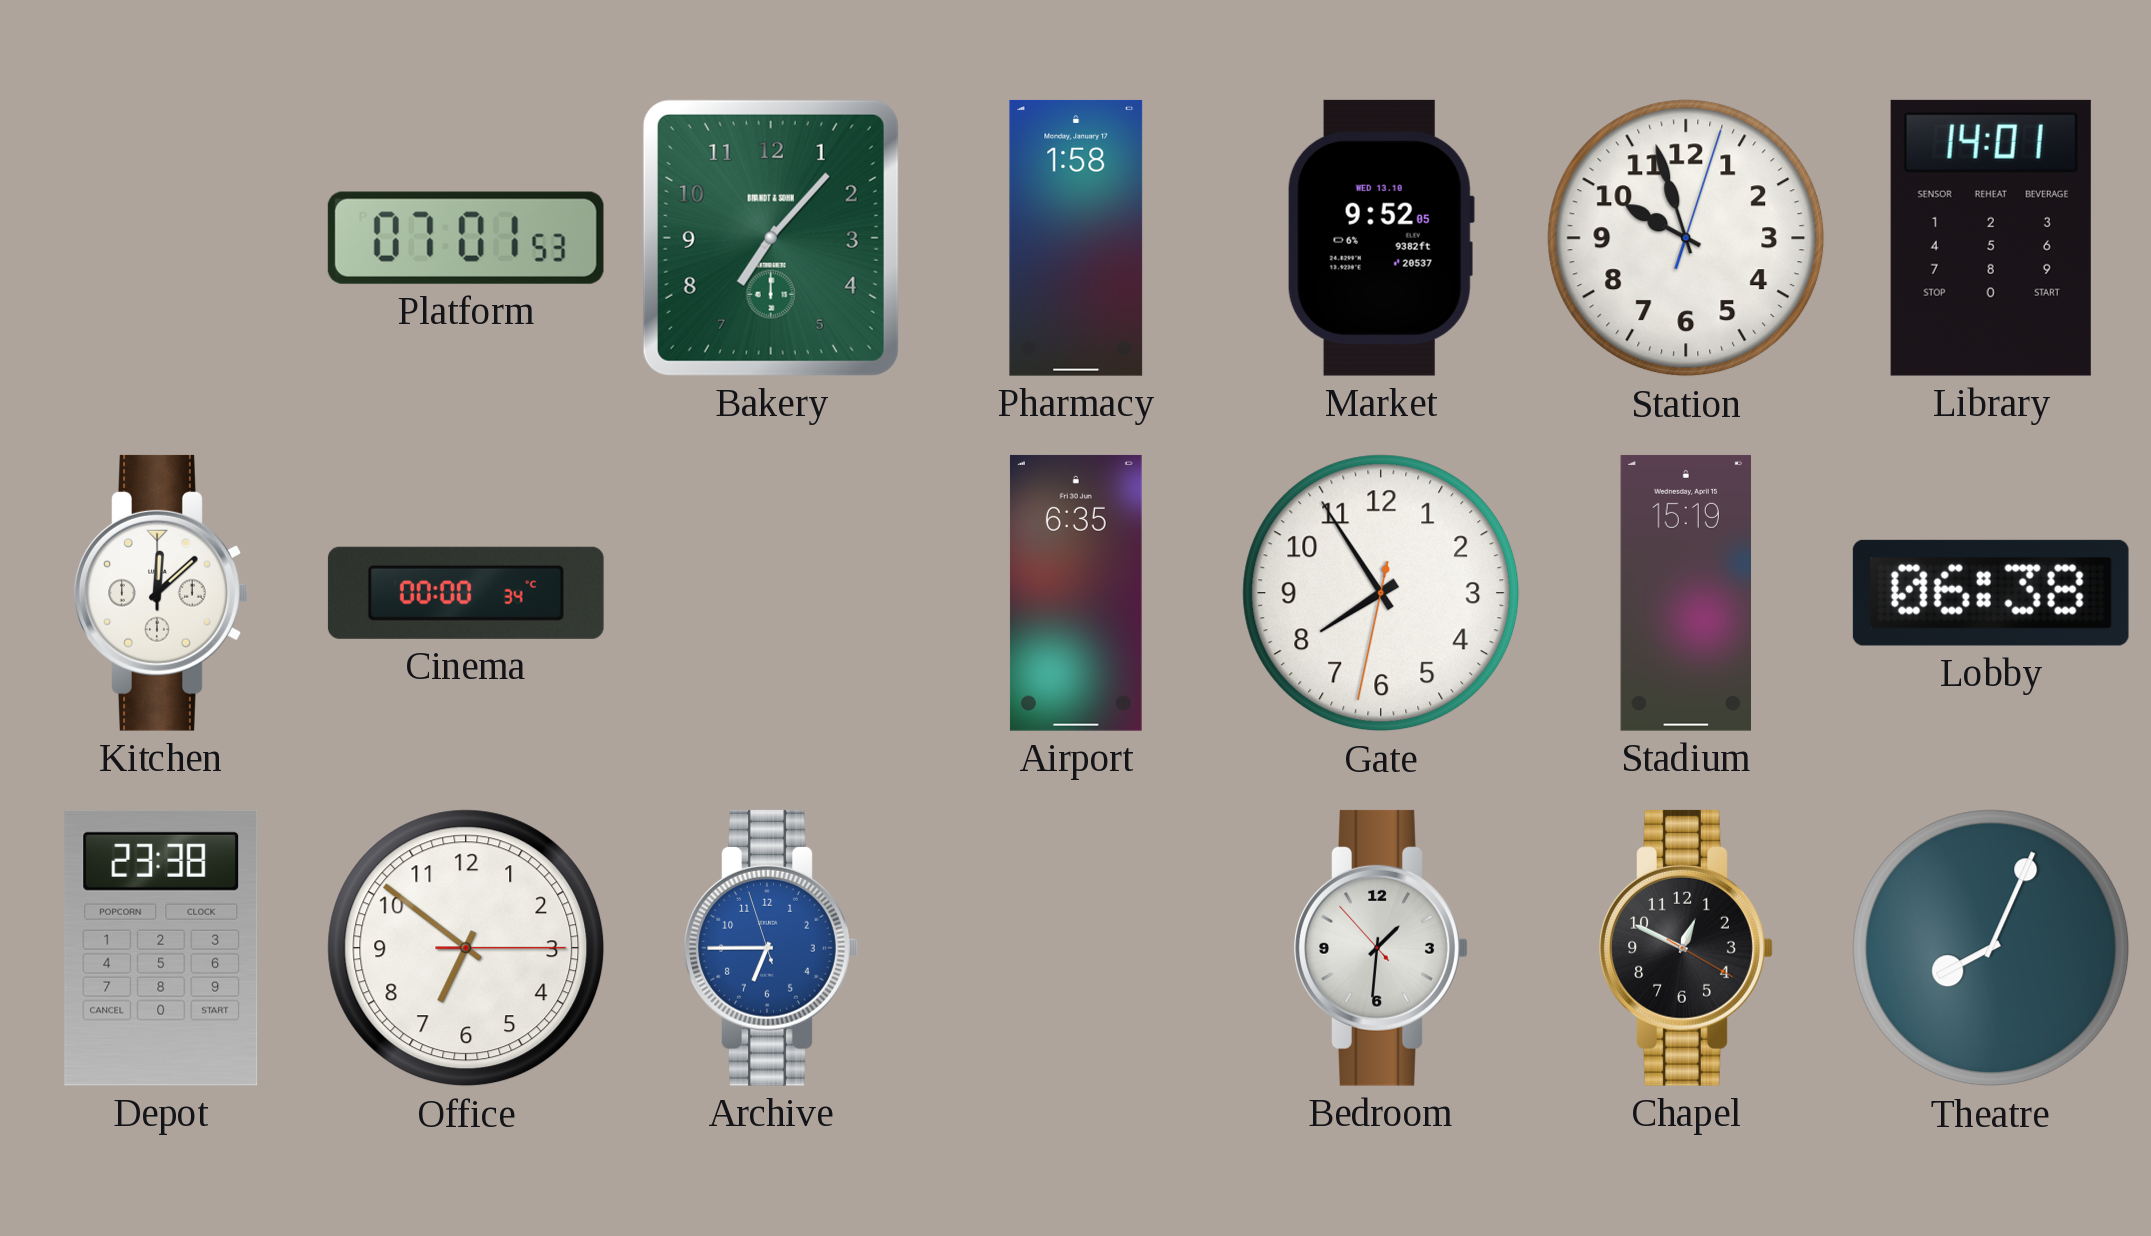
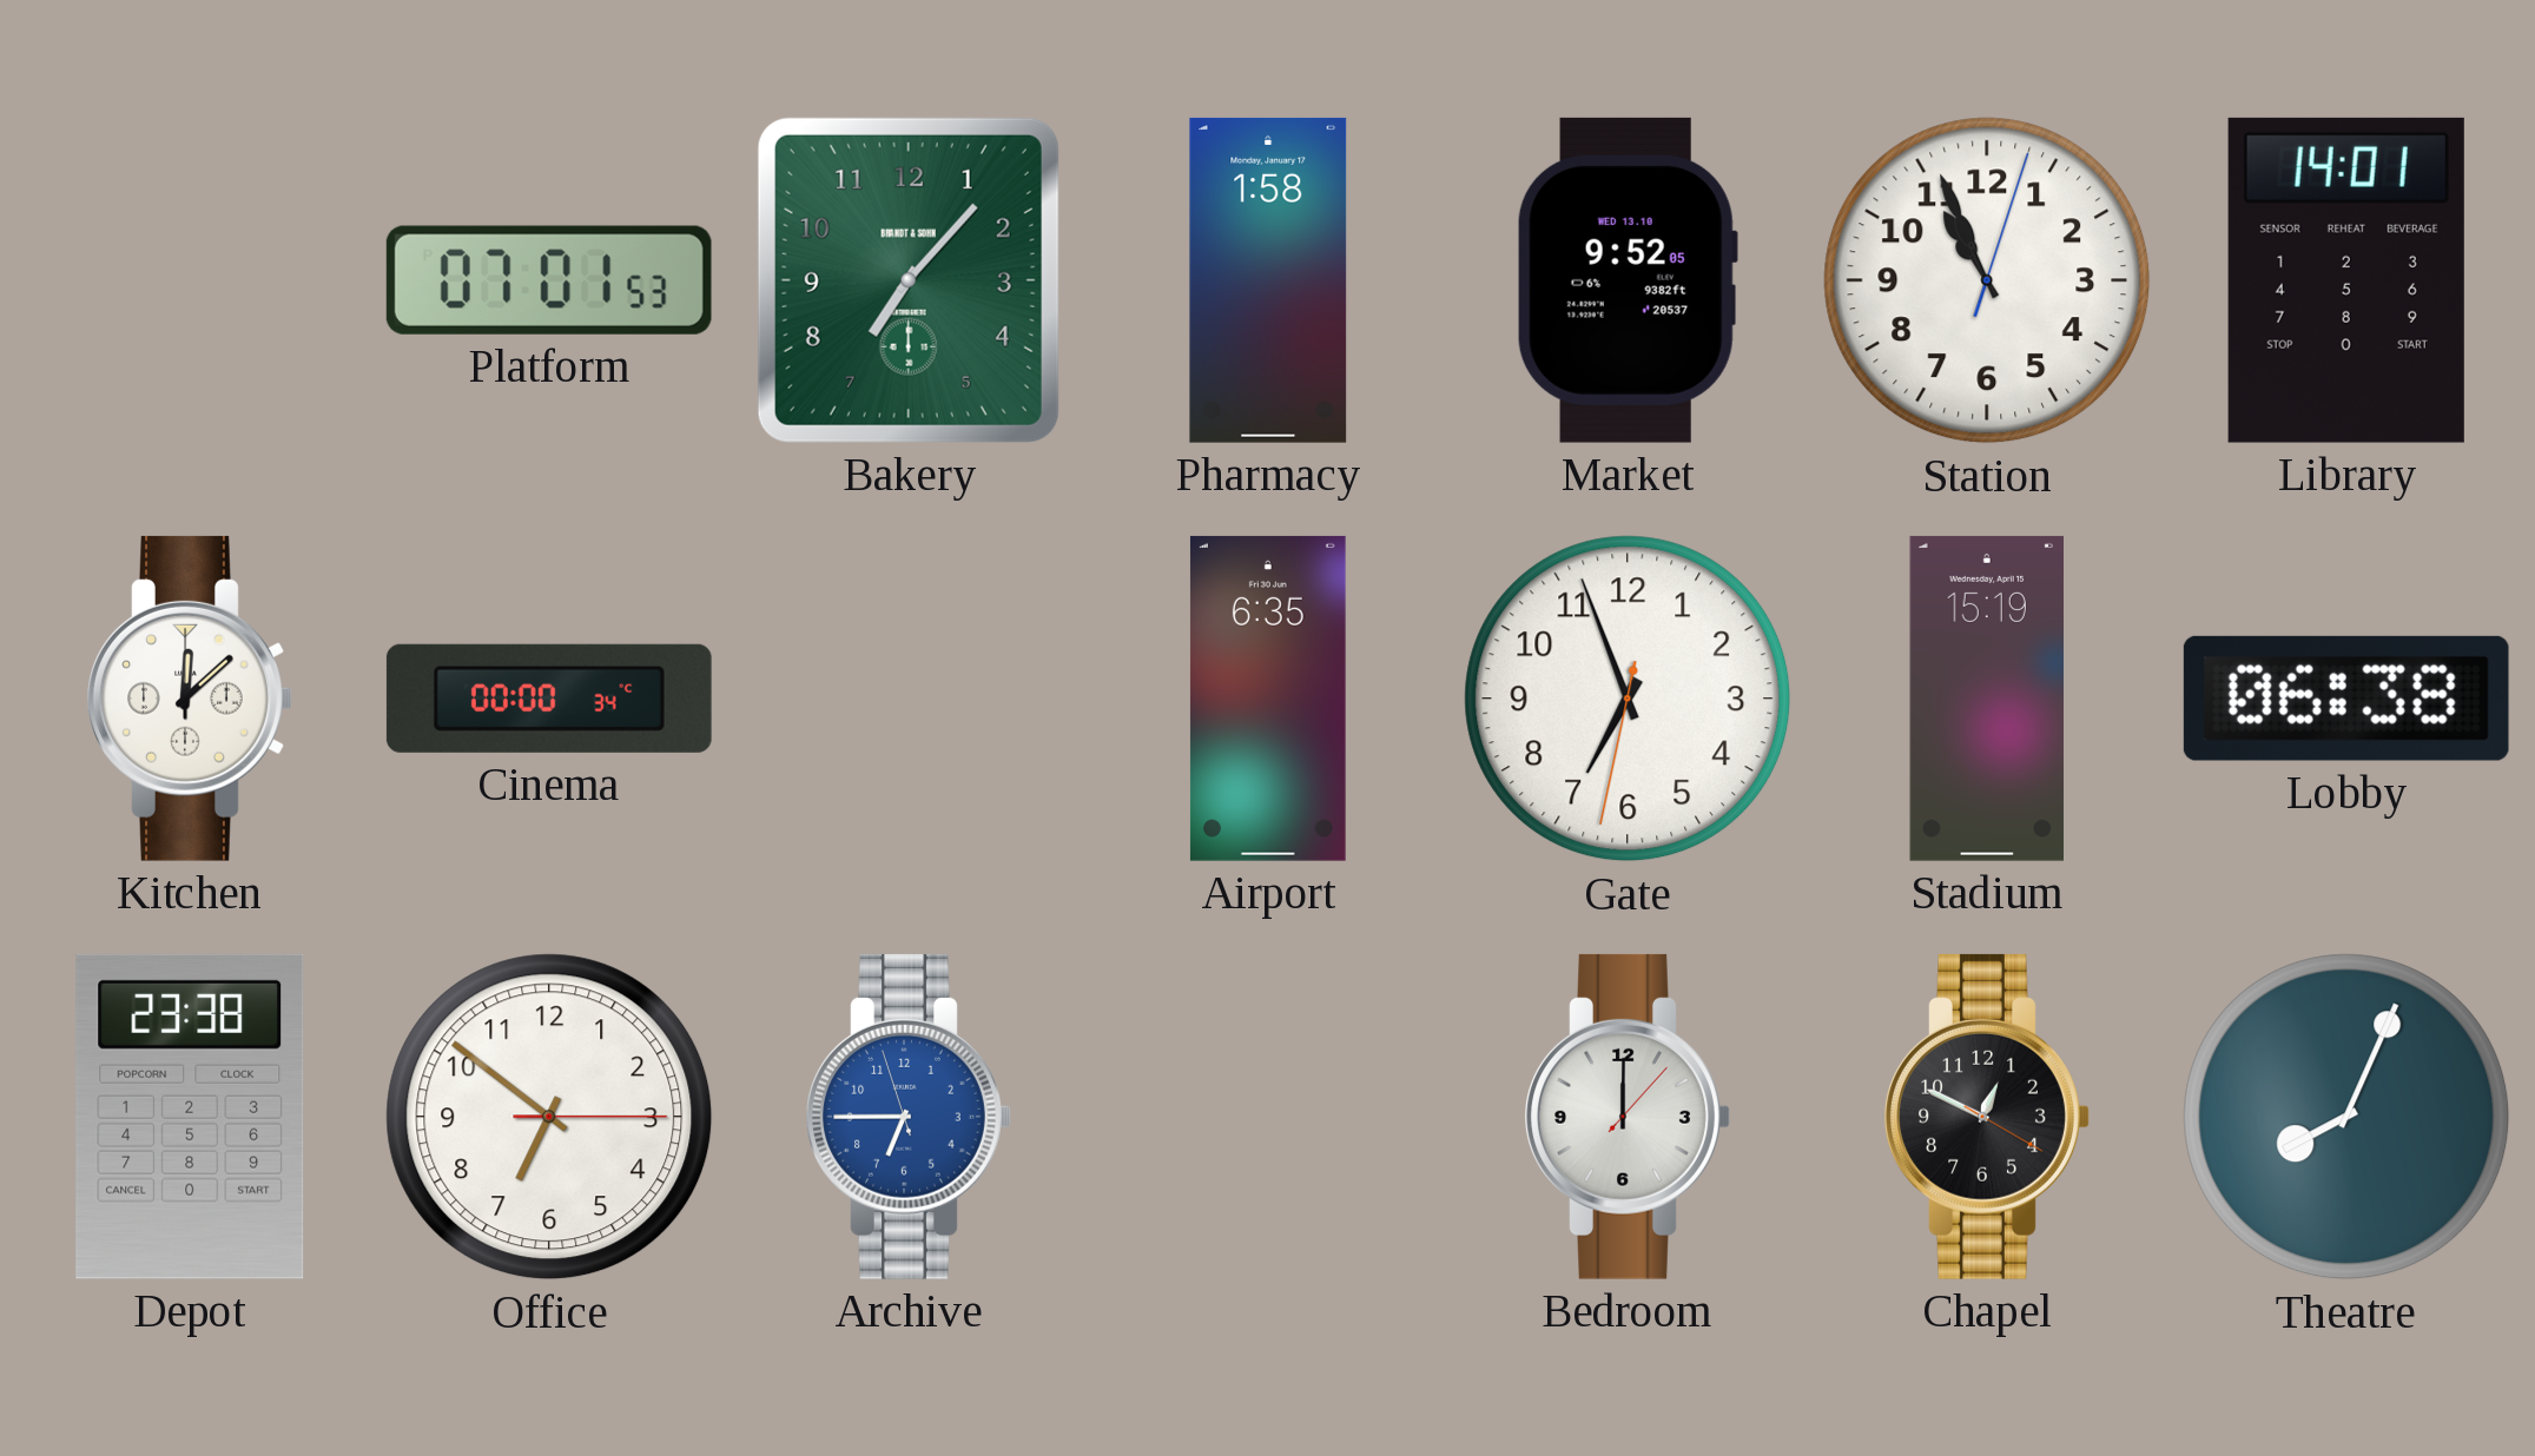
Station: 9:57 -> 10:56
Gate: 7:54 -> 6:56
Bedroom: 1:30 -> 12:00
